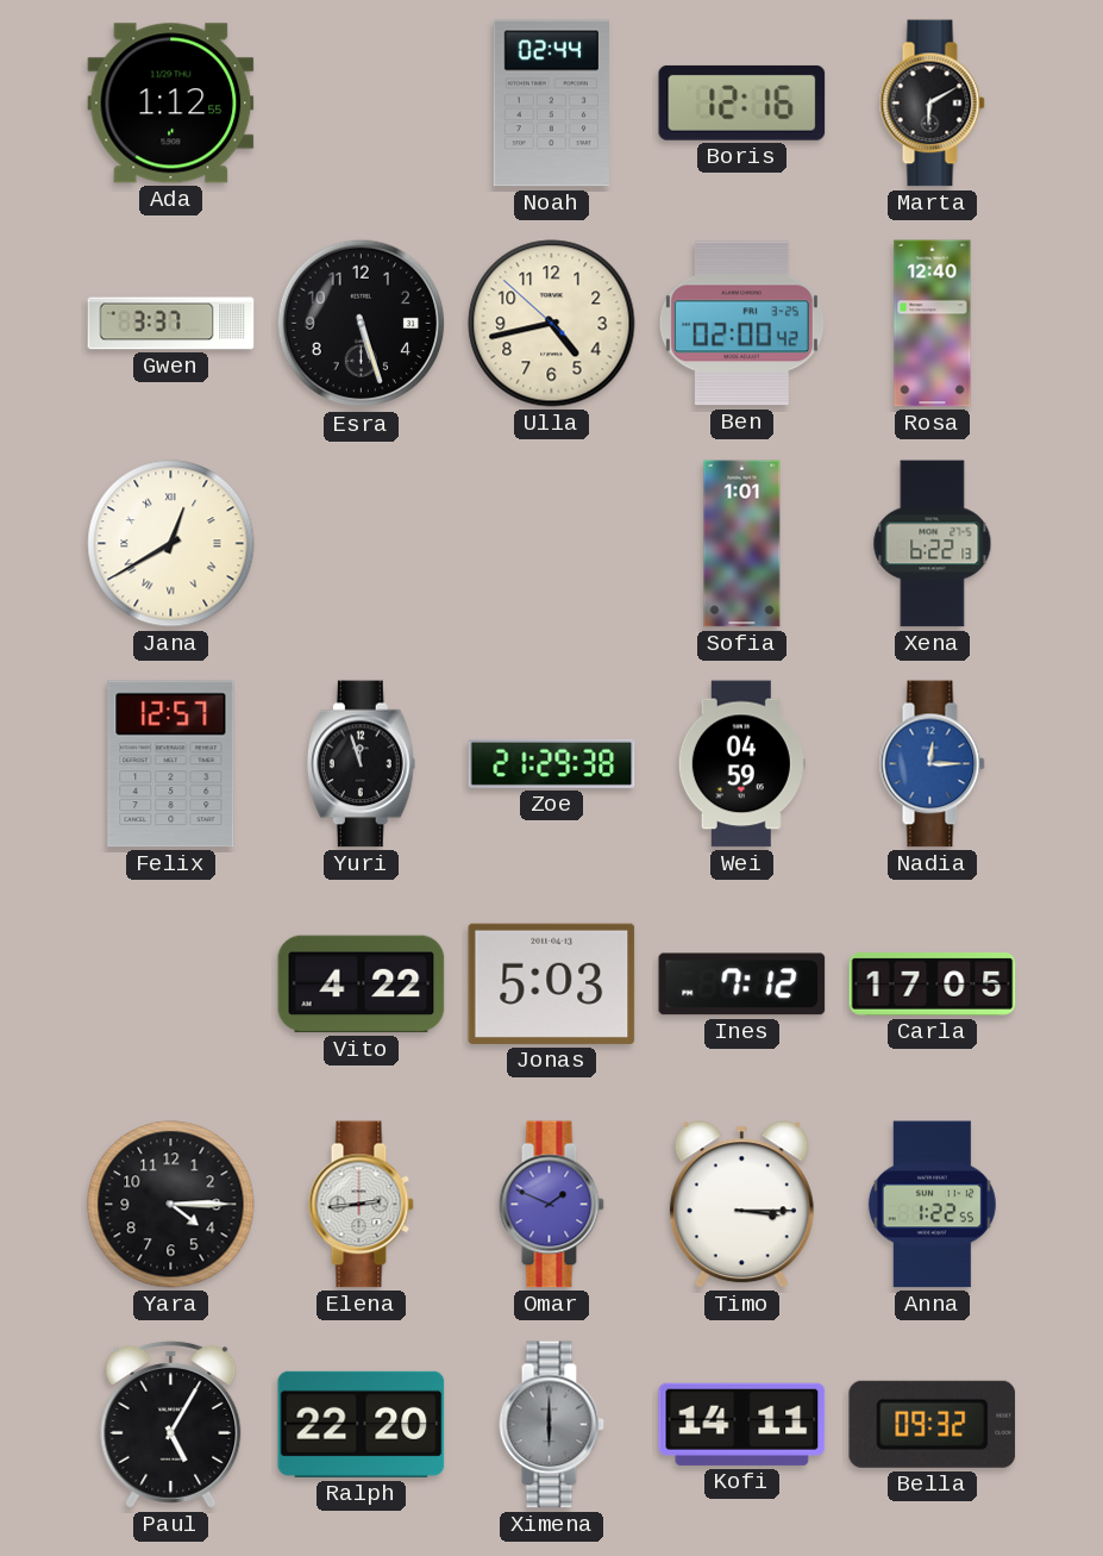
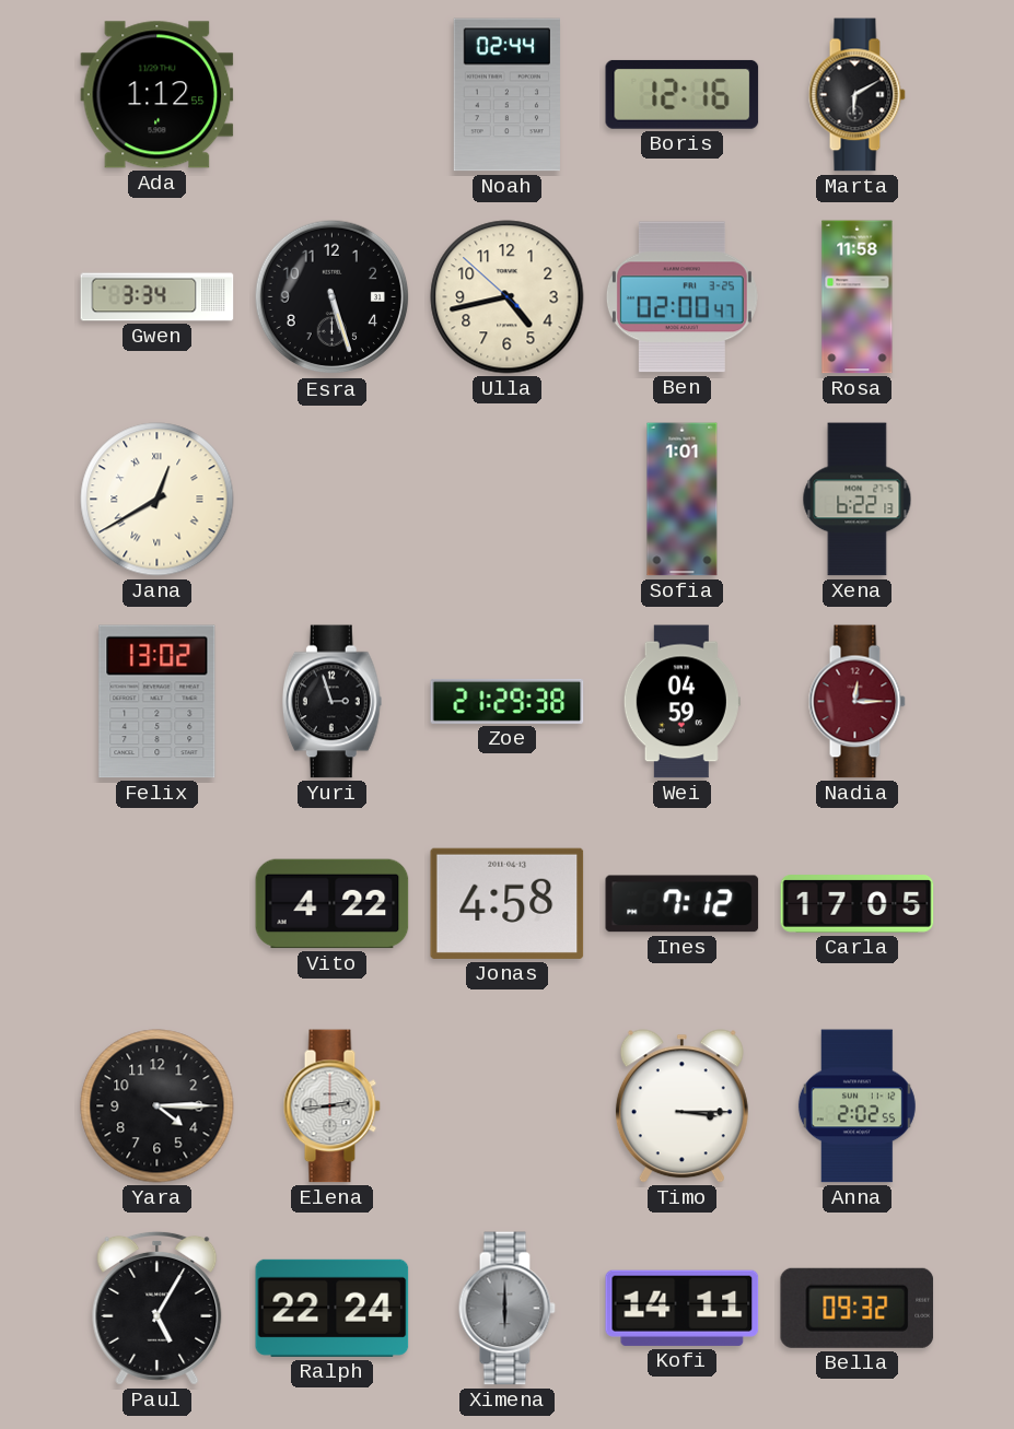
Gwen: 3:37 -> 3:34
Ben: 02:00:42 -> 02:00:47
Rosa: 12:40 -> 11:58
Felix: 12:57 -> 13:02
Yuri: 11:57 -> 2:57
Nadia dial: blue -> burgundy
Jonas: 5:03 -> 4:58
Omar: 1:49 -> none
Anna: 1:22 -> 2:02
Ralph: 22:20 -> 22:24
